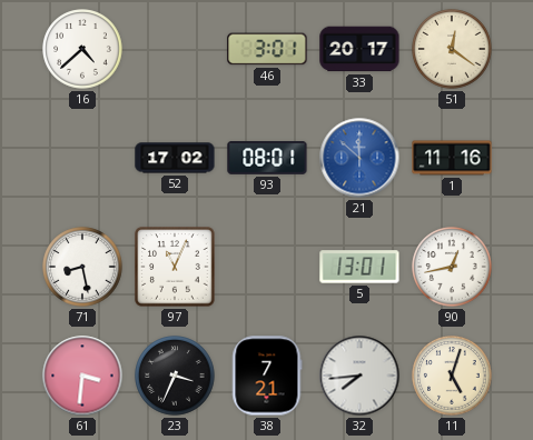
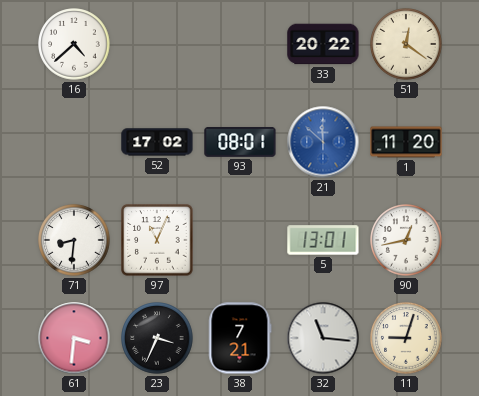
46: 3:01 -> none
33: 20:17 -> 20:22
1: 11:16 -> 11:20
71: 8:28 -> 8:31
32: 7:44 -> 11:16
11: 5:03 -> 9:03
